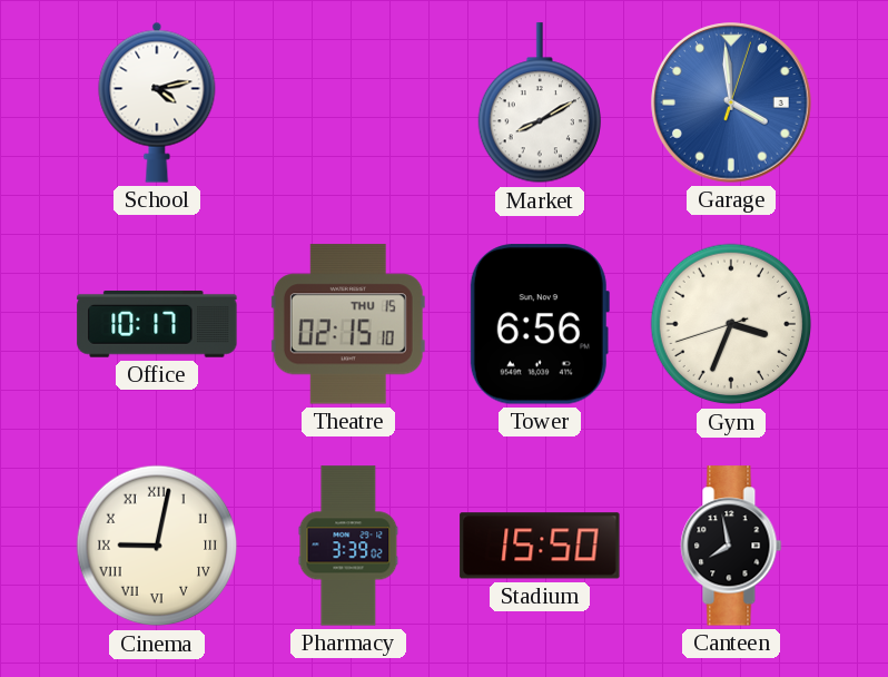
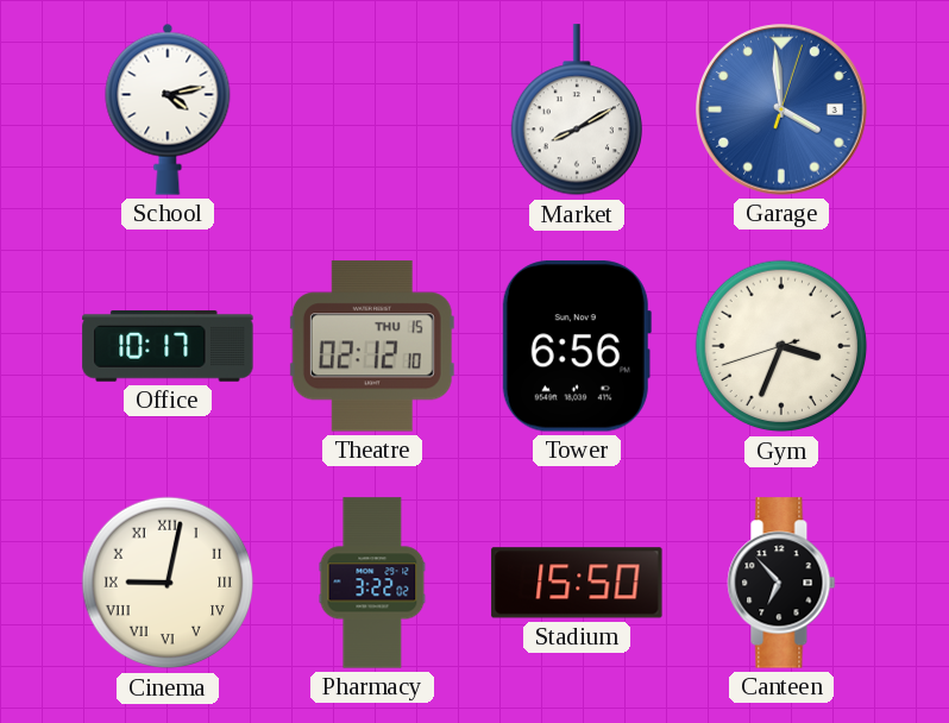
Theatre: 02:15 -> 02:12
Pharmacy: 3:39 -> 3:22
Canteen: 7:58 -> 6:53
